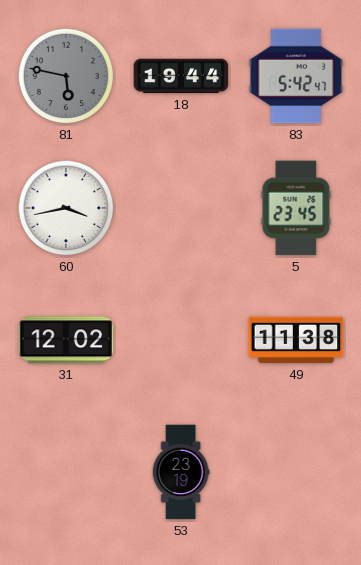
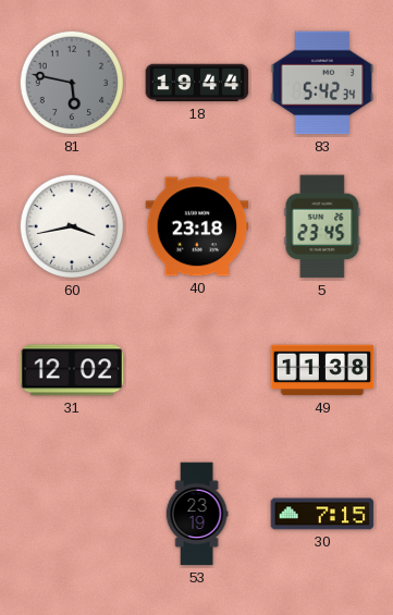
83: 5:42:47 -> 5:42:34
40: none -> 23:18
30: none -> 7:15
